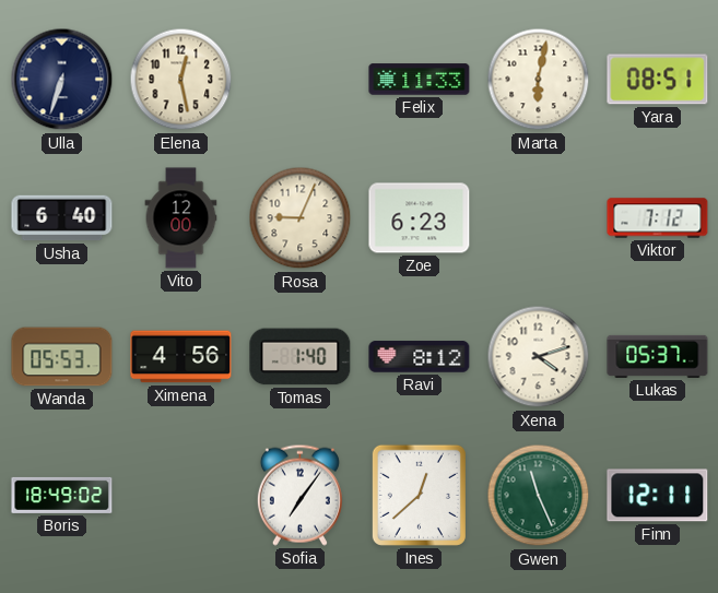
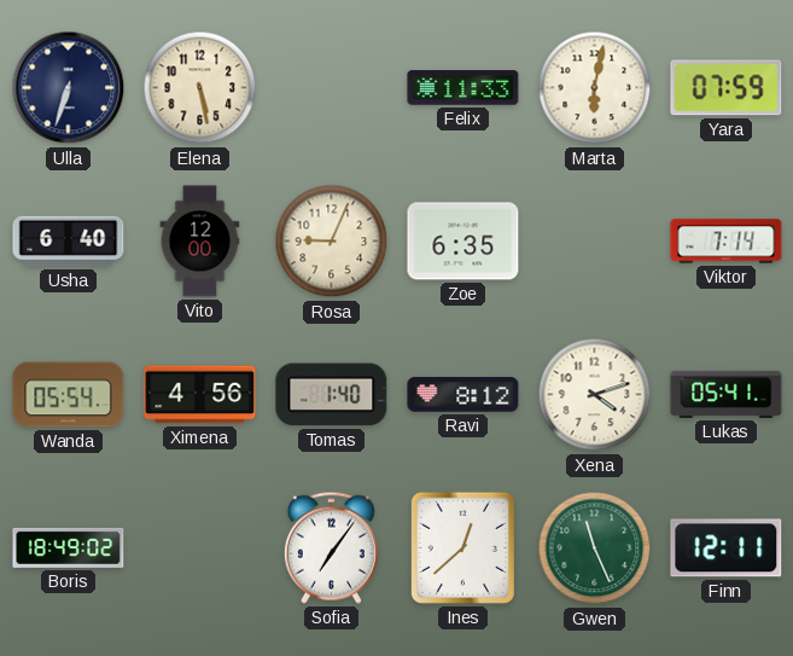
Elena: 12:28 -> 5:28
Yara: 08:51 -> 07:59
Zoe: 6:23 -> 6:35
Viktor: 7:12 -> 7:14
Wanda: 05:53 -> 05:54
Lukas: 05:37 -> 05:41
